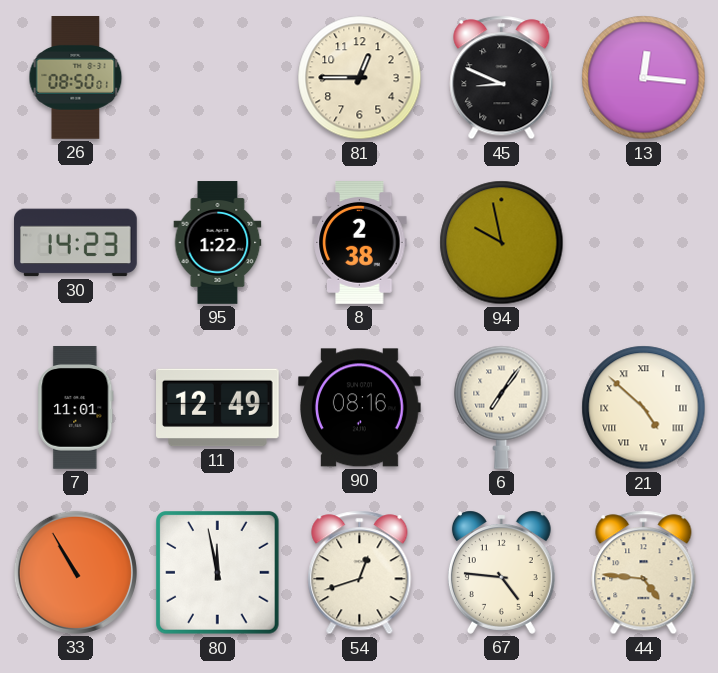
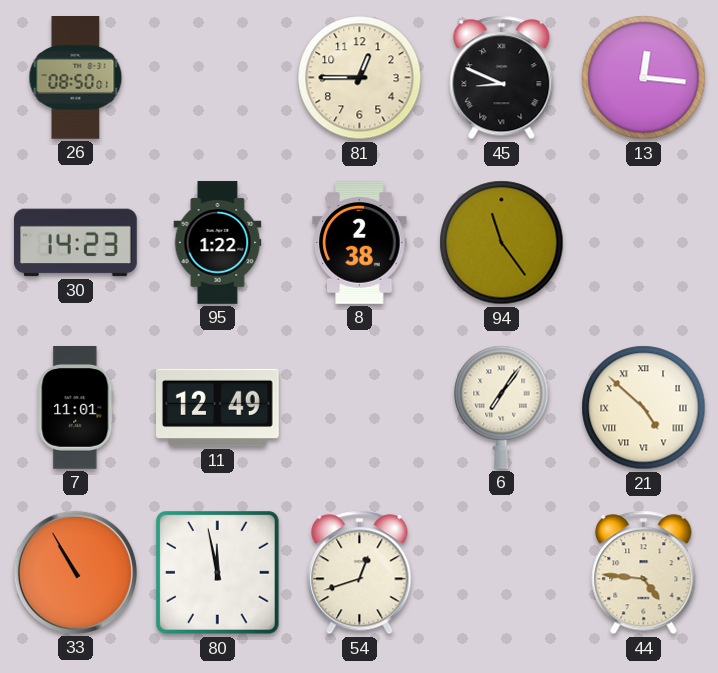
94: 9:58 -> 11:24
90: 08:16 -> none
67: 4:46 -> none
